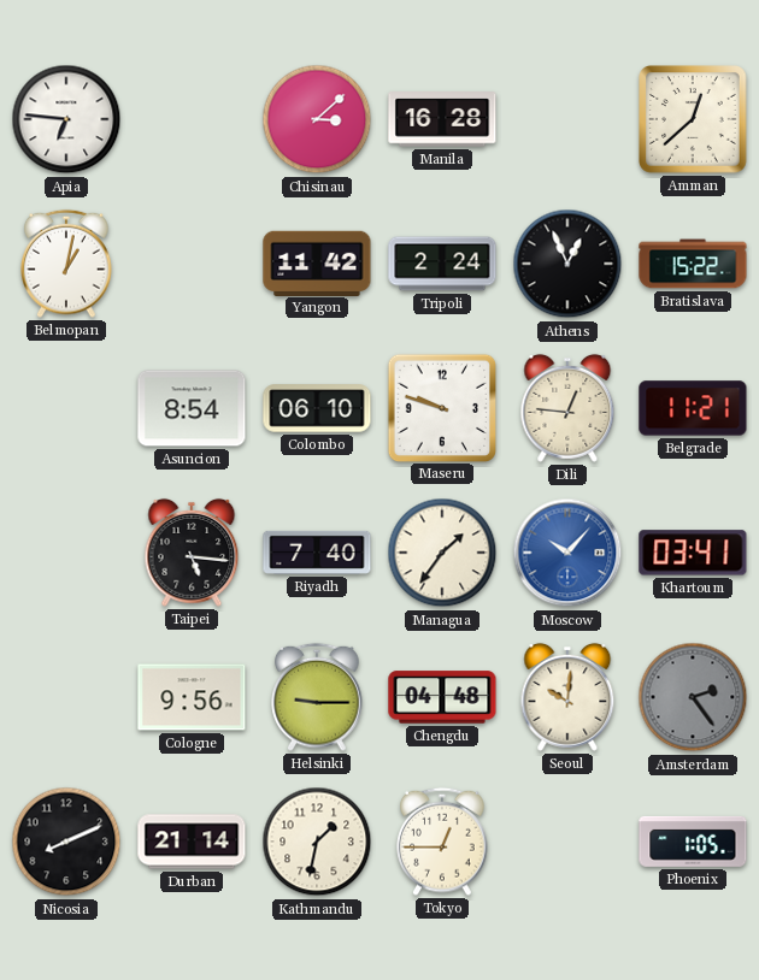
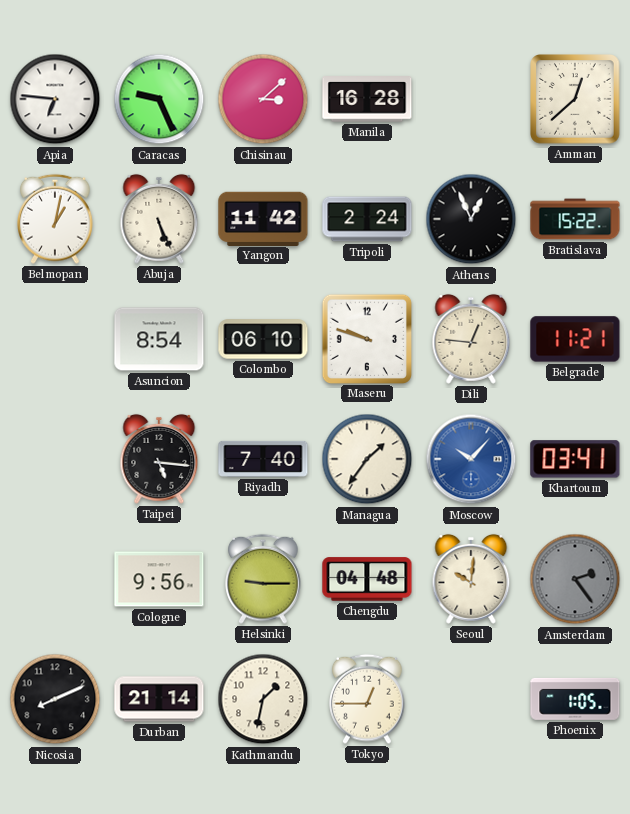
Caracas: none -> 9:26
Abuja: none -> 5:26
